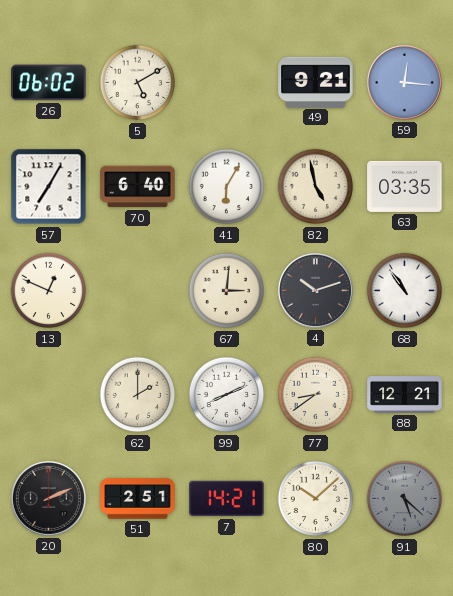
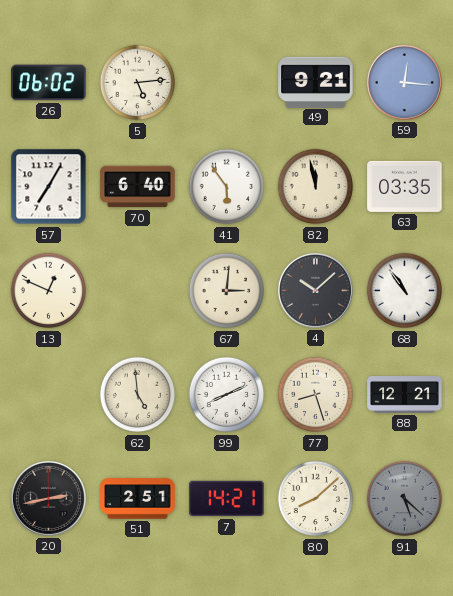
5: 5:10 -> 5:14
41: 6:05 -> 5:54
82: 4:58 -> 11:58
4: 10:12 -> 10:08
62: 2:00 -> 4:59
77: 8:39 -> 8:27
20: 2:11 -> 2:43
80: 10:08 -> 8:08
